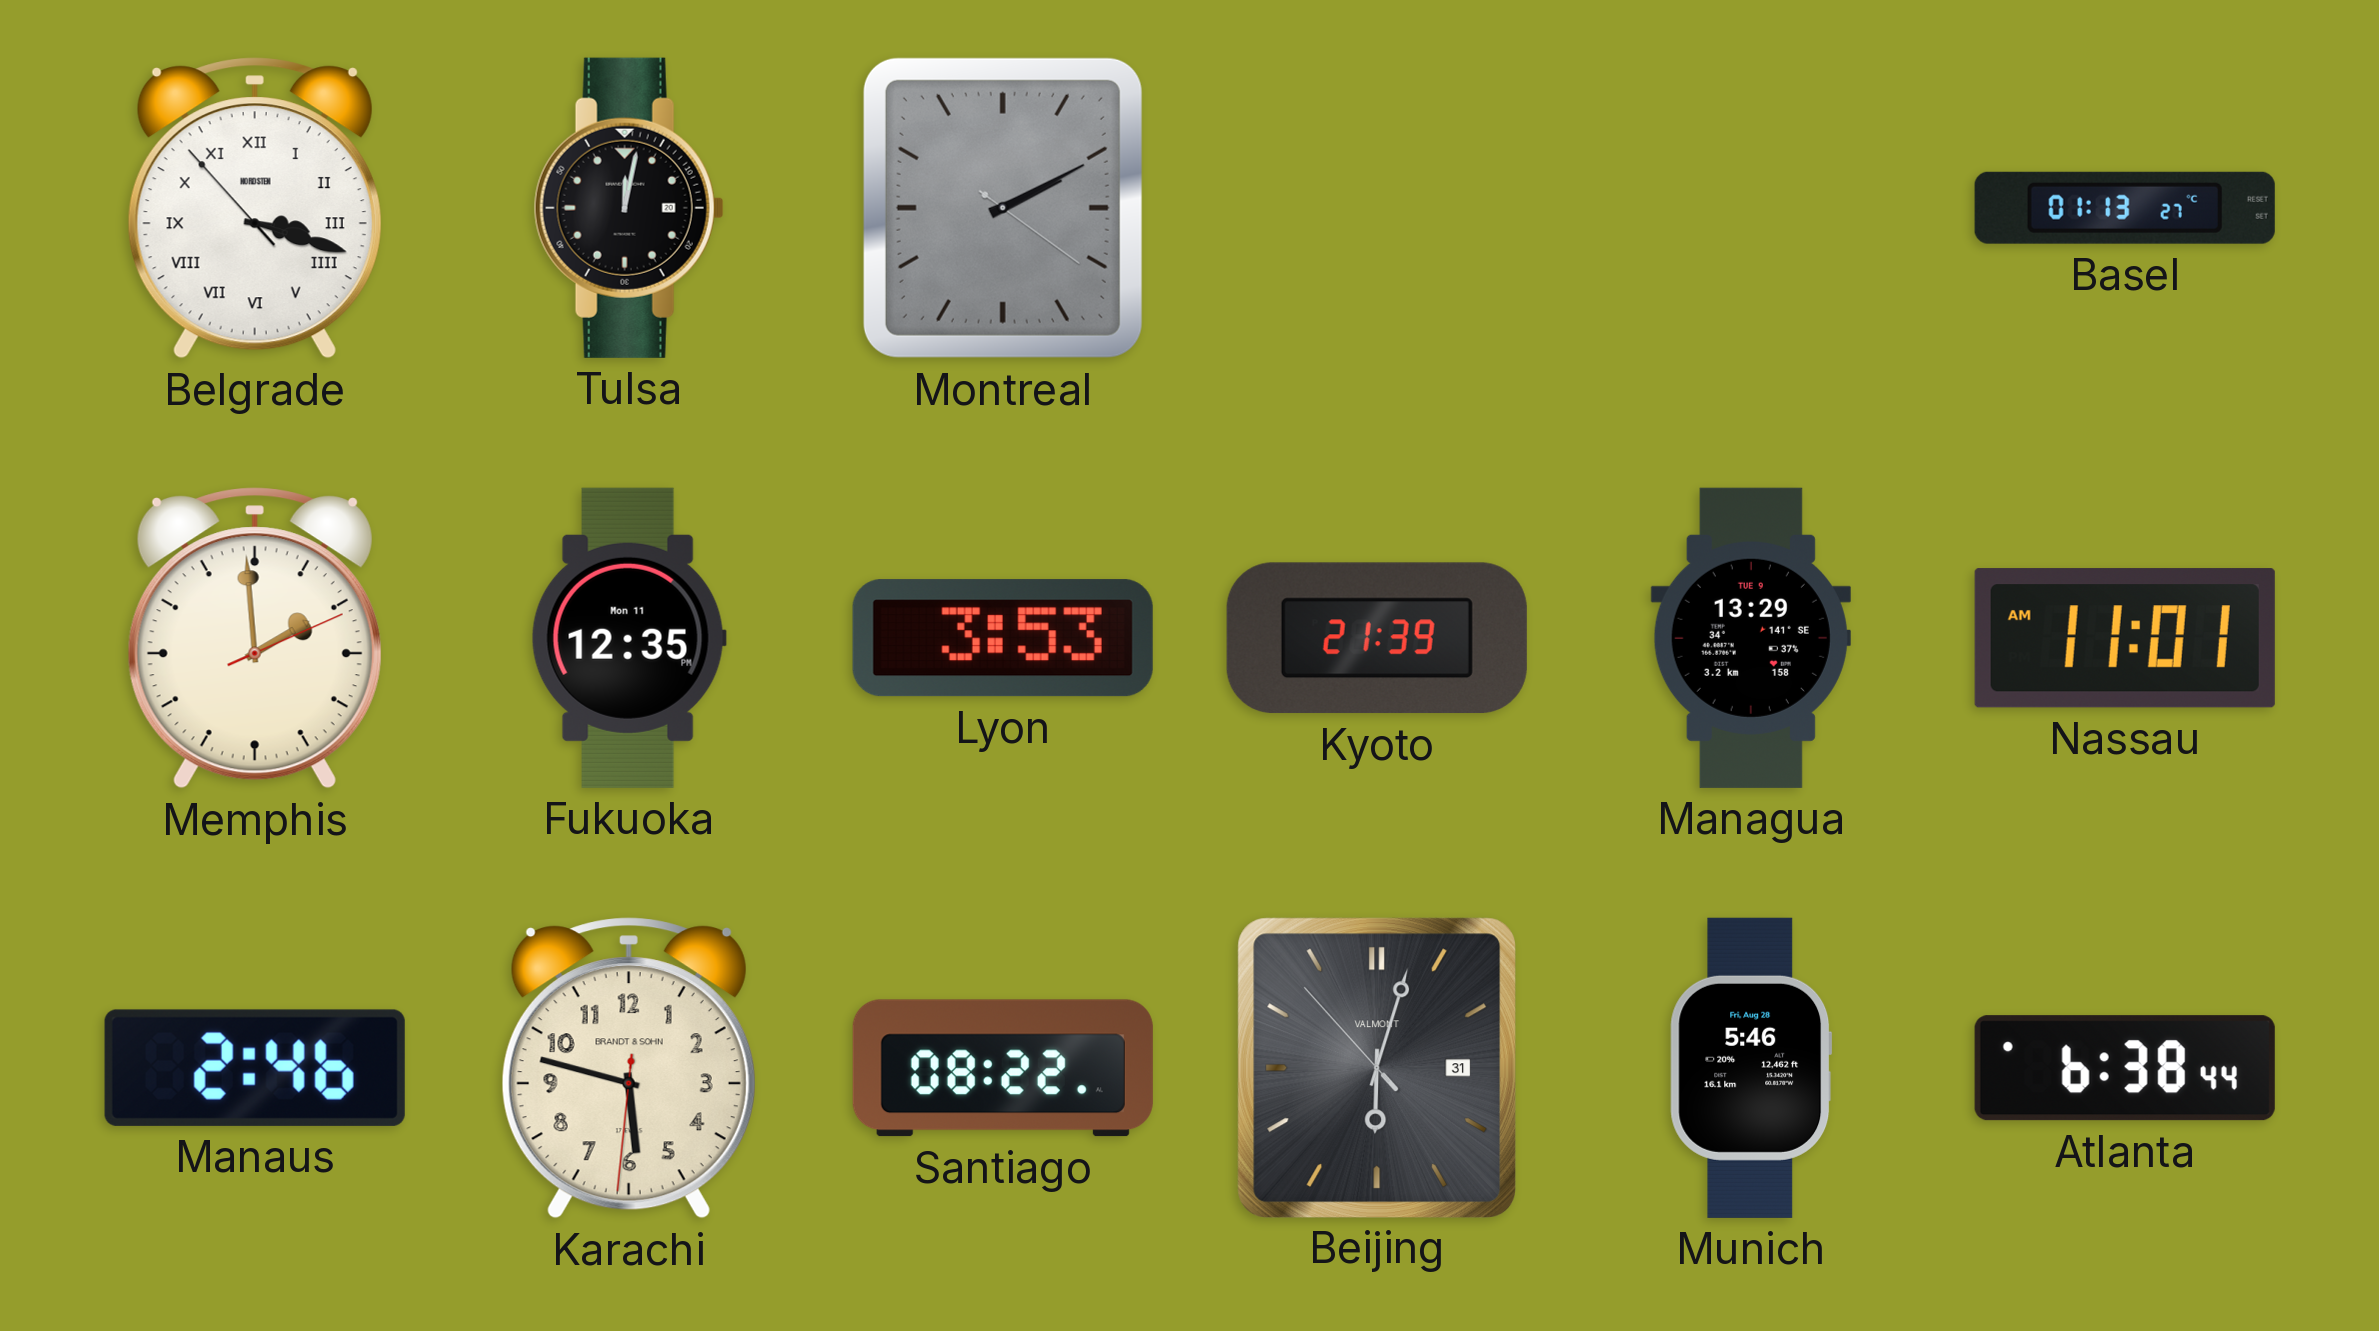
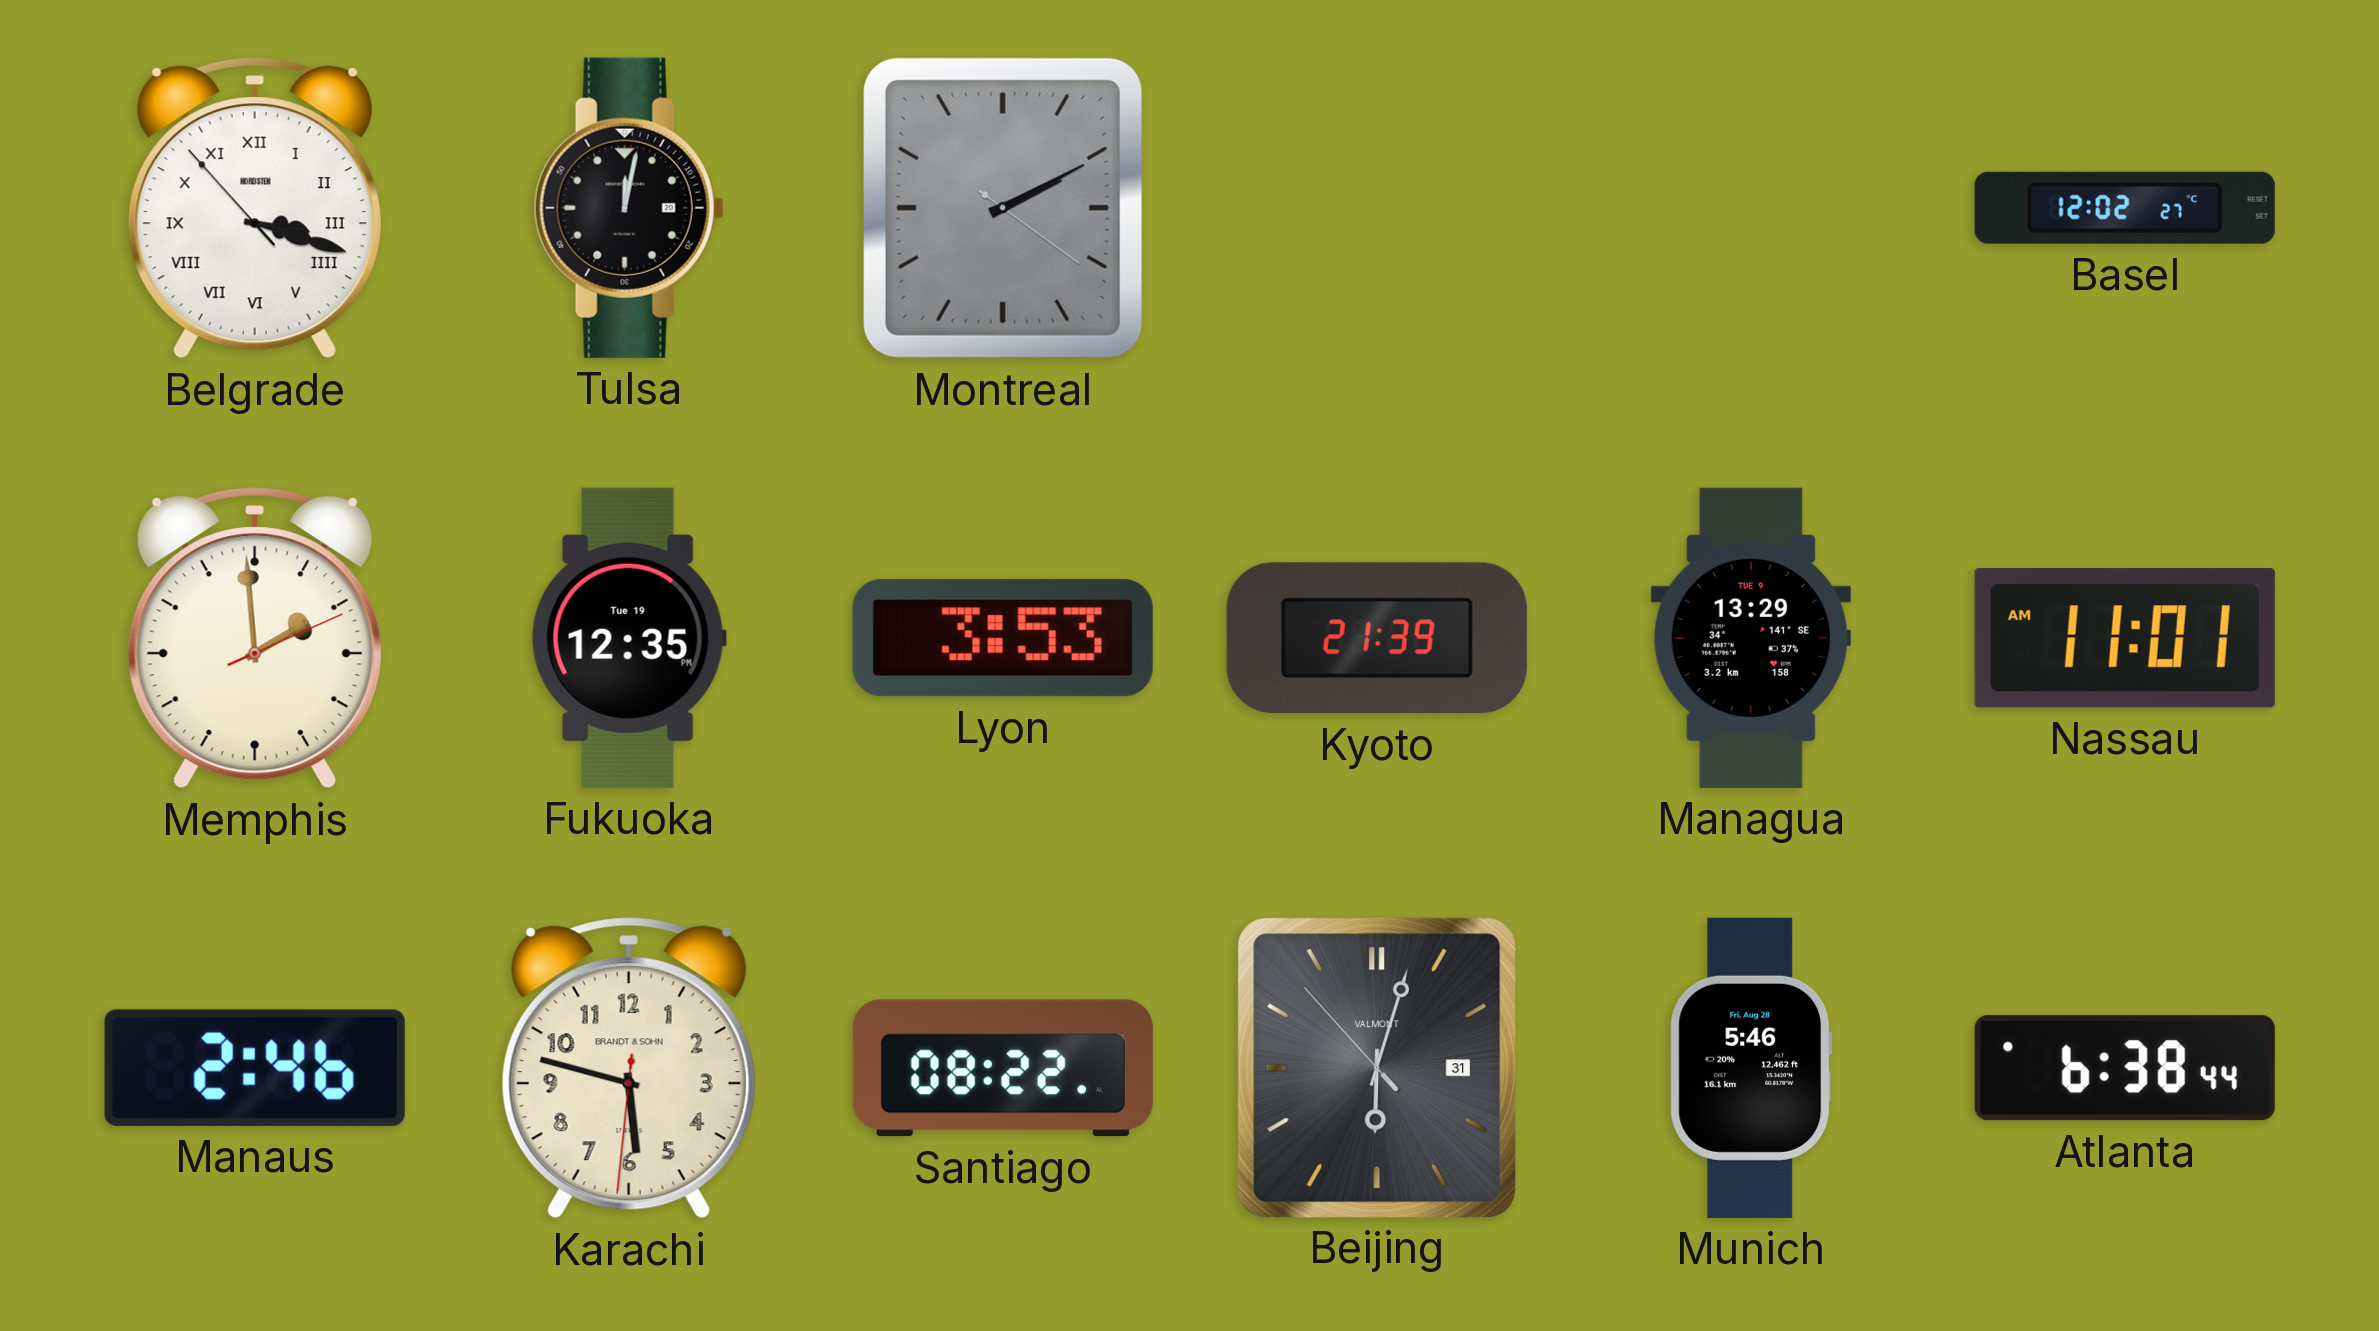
Basel: 01:13 -> 12:02
Fukuoka date: Mon 11 -> Tue 19
